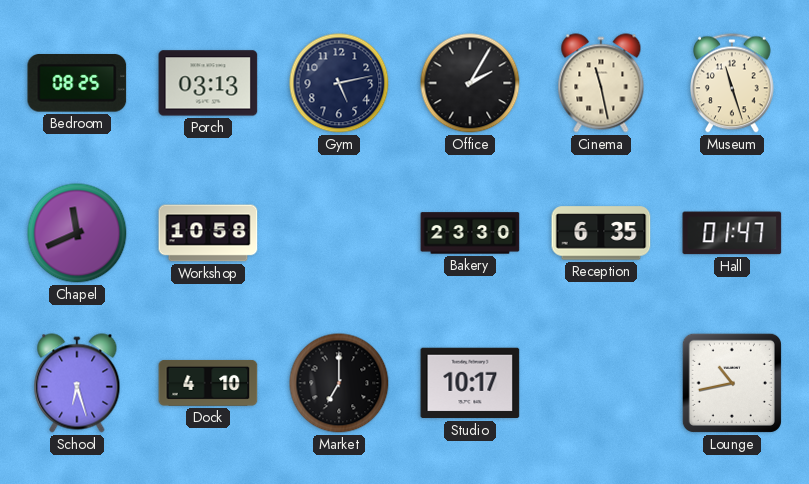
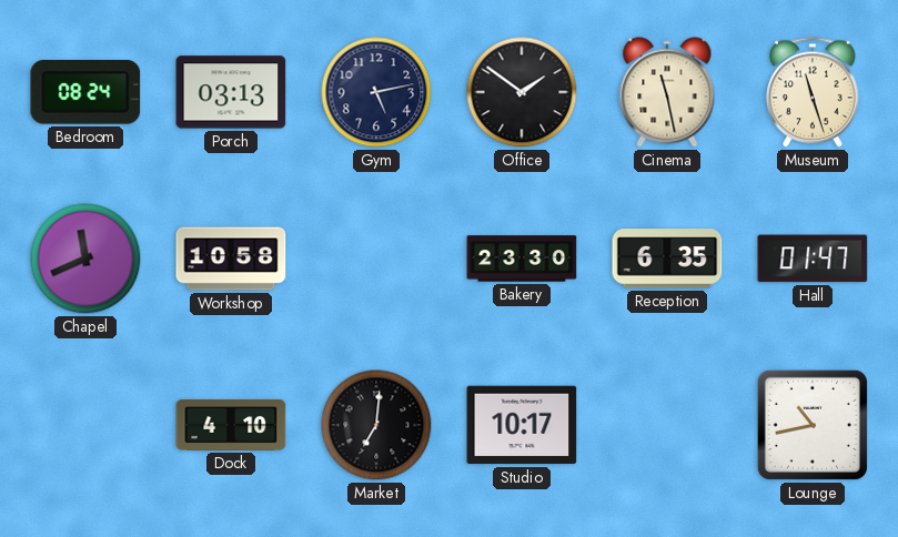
Bedroom: 08:25 -> 08:24
Office: 2:05 -> 1:51
School: 6:27 -> none
Market: 7:00 -> 7:01
